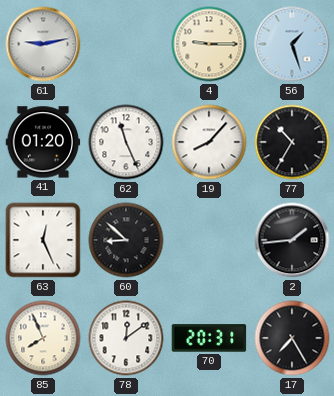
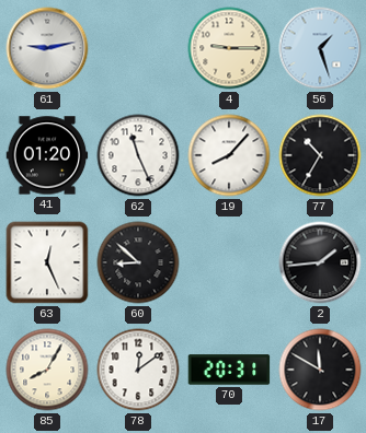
85: 7:56 -> 8:05
17: 7:25 -> 11:50
